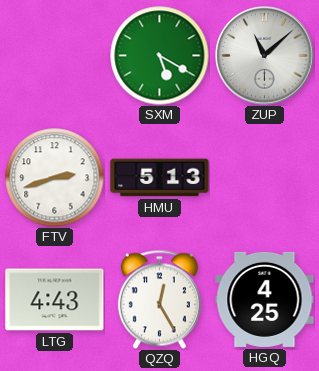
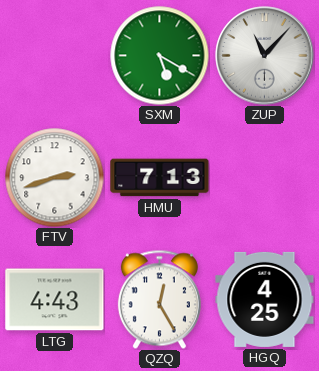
ZUP: 11:08 -> 11:07
HMU: 5:13 -> 7:13
